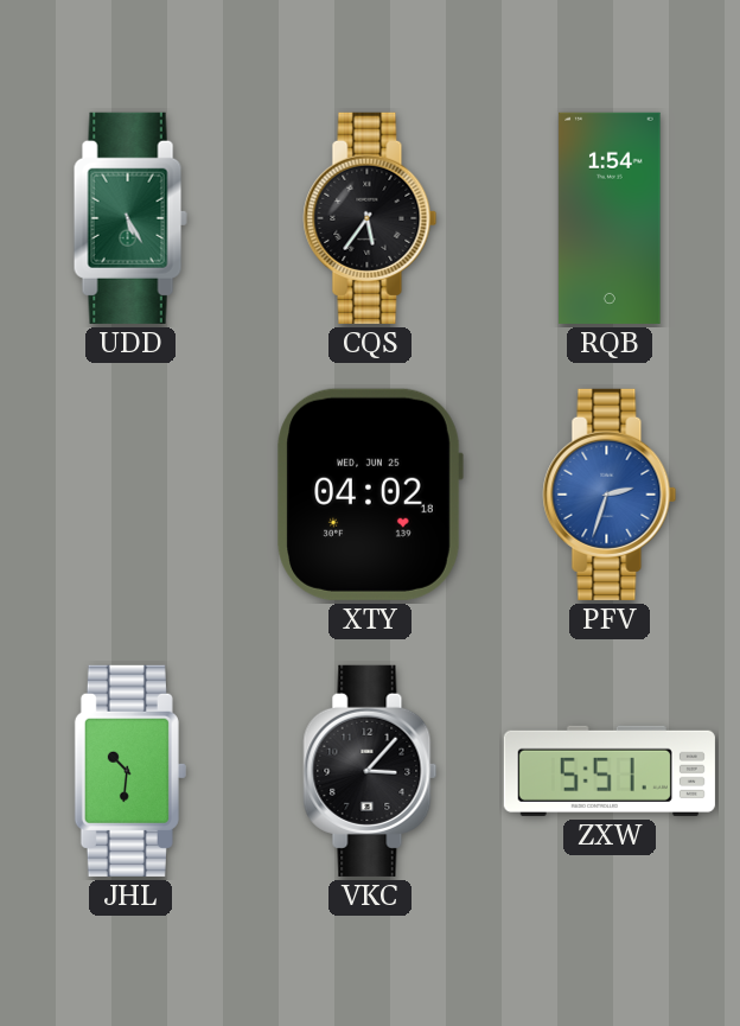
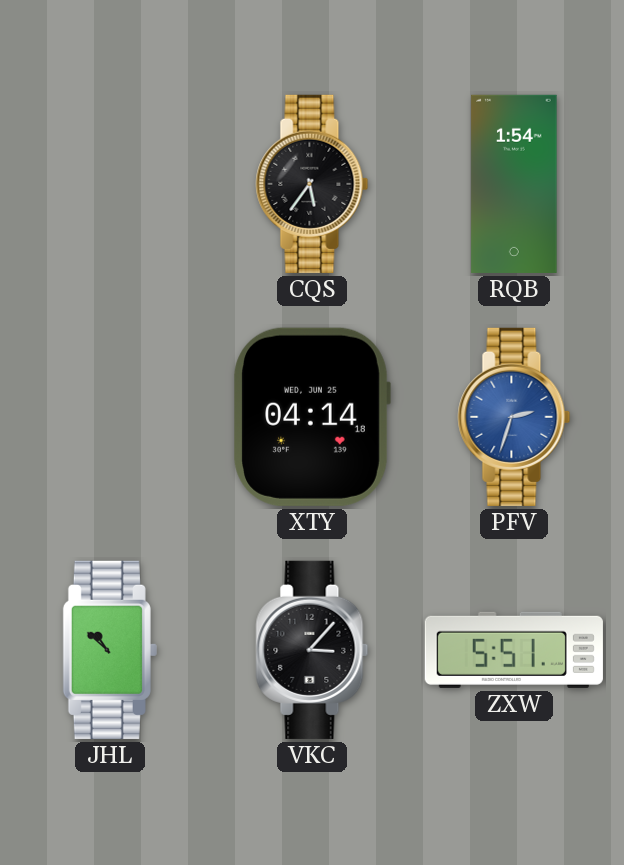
UDD: 5:25 -> none
XTY: 04:02 -> 04:14
JHL: 10:31 -> 10:52
